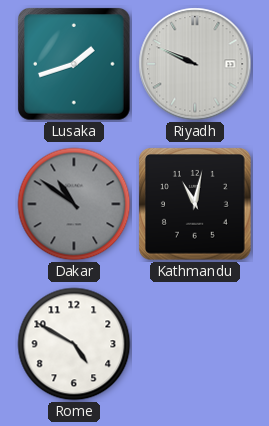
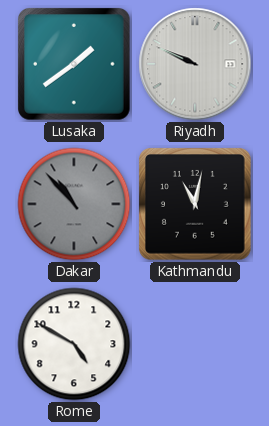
Lusaka: 1:42 -> 1:39
Dakar: 10:51 -> 10:53
